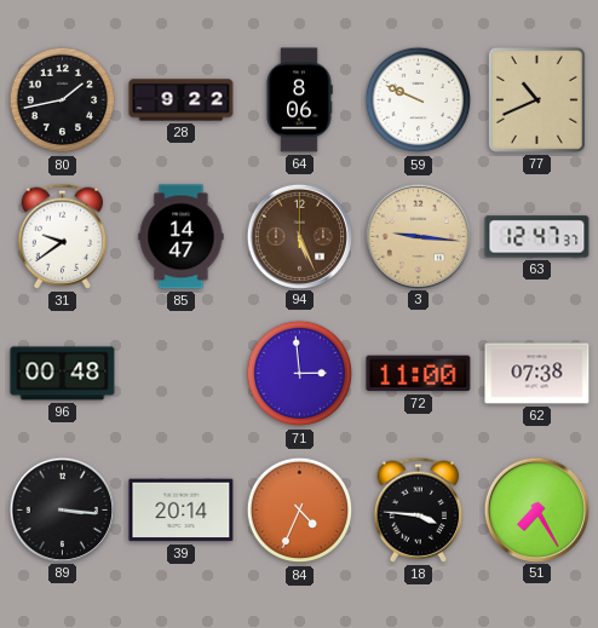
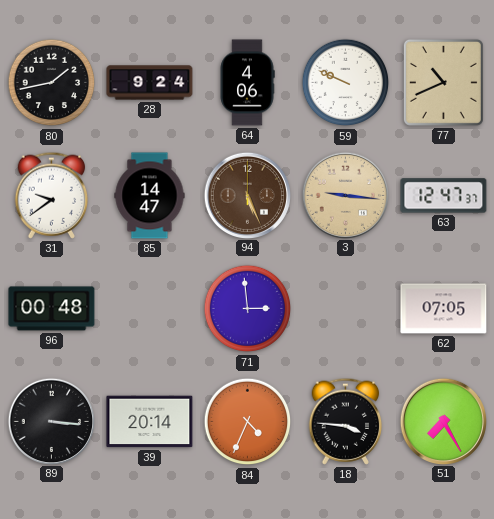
28: 9:22 -> 9:24
64: 8:06 -> 4:06
72: 11:00 -> none
62: 07:38 -> 07:05
